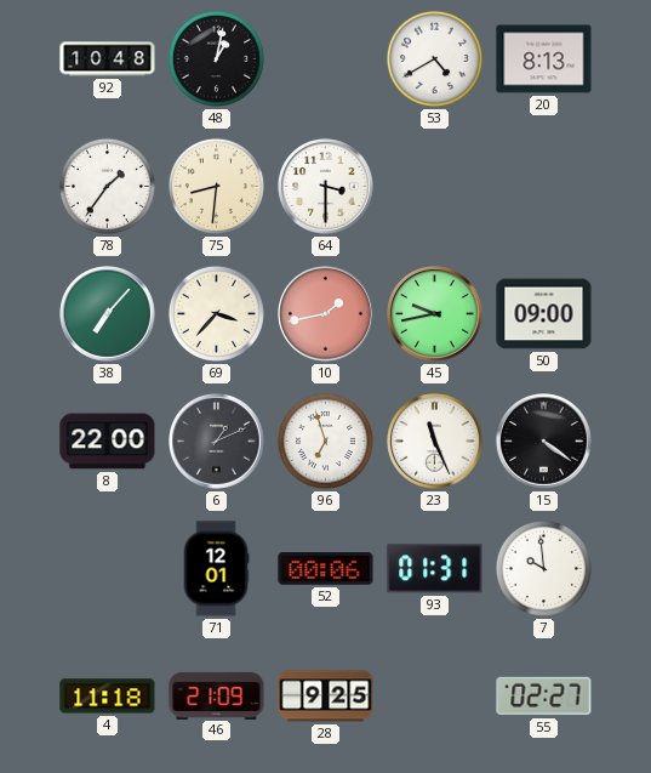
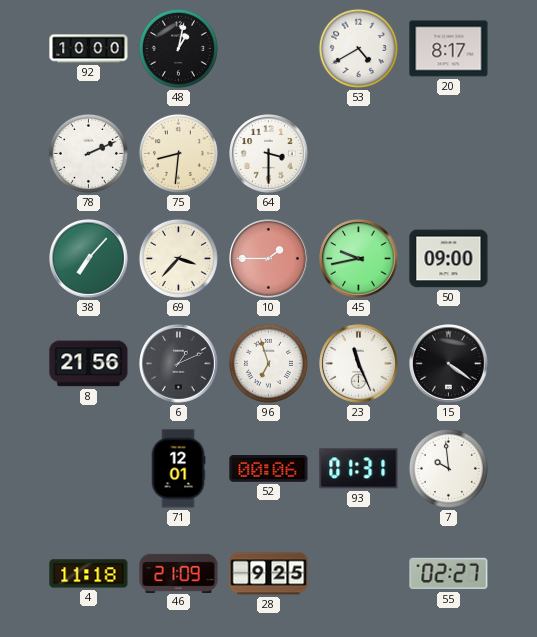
92: 10:48 -> 10:00
20: 8:13 -> 8:17
78: 1:36 -> 2:11
10: 1:43 -> 1:45
8: 22:00 -> 21:56
